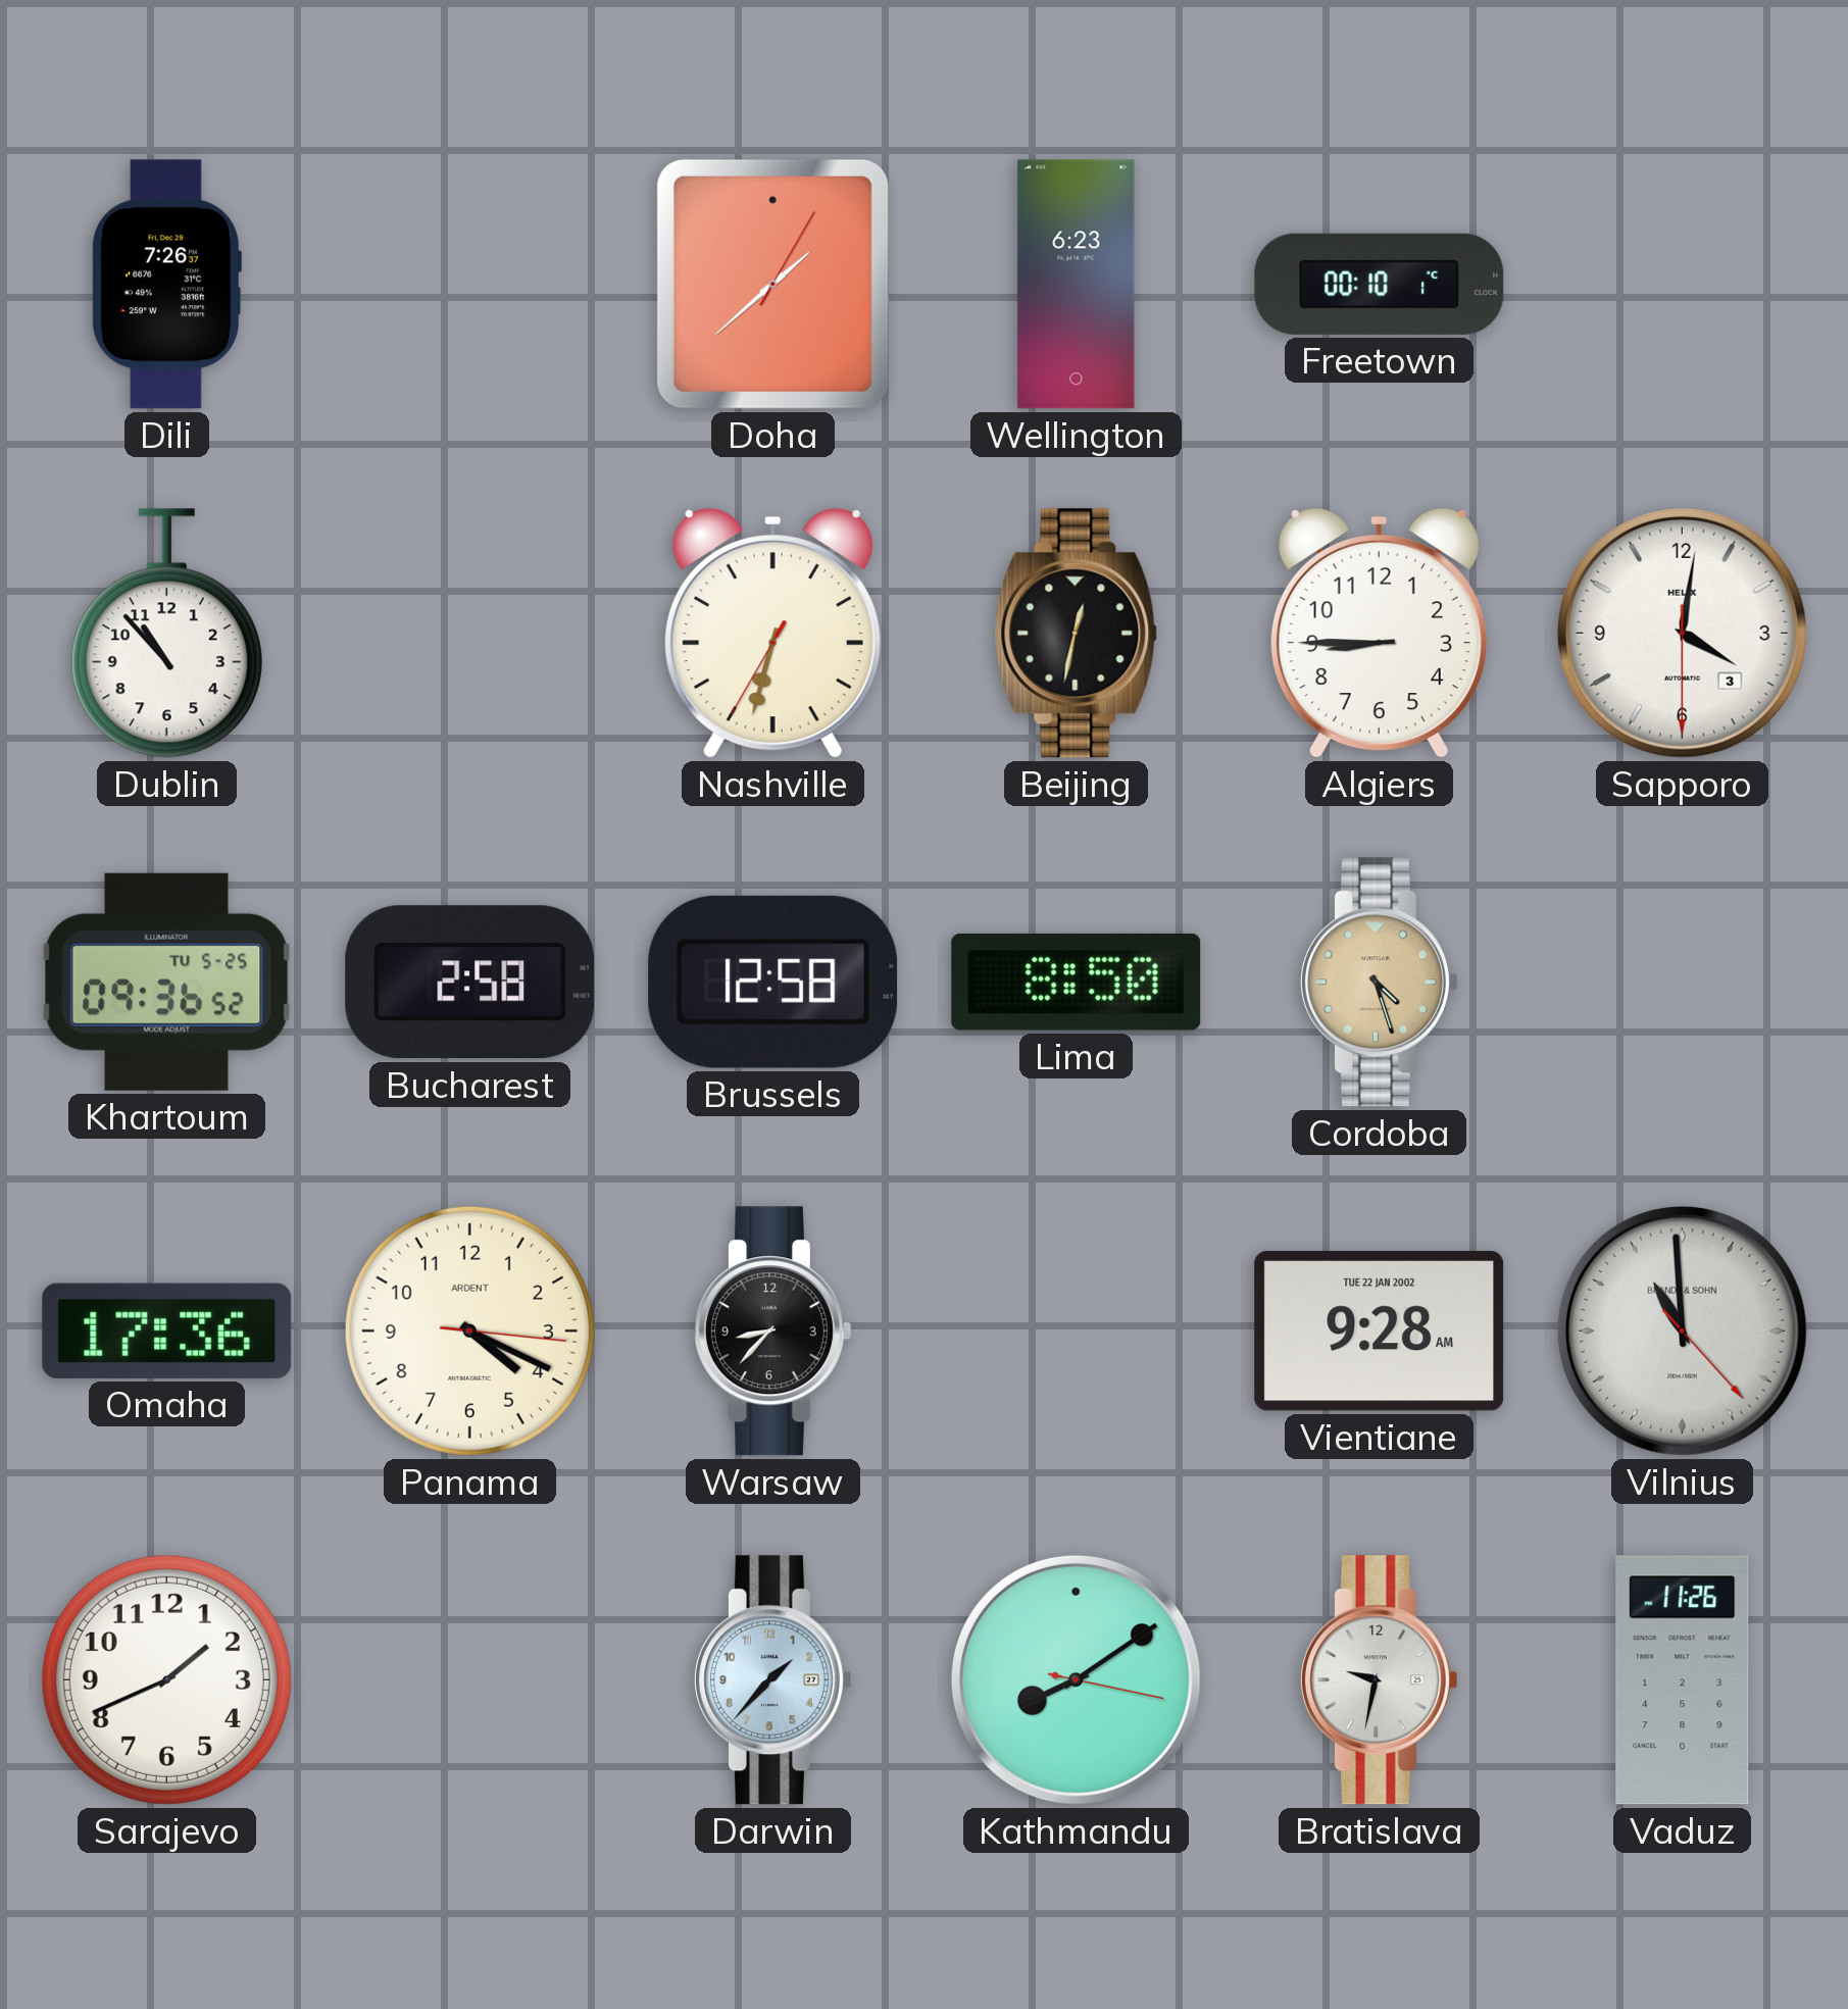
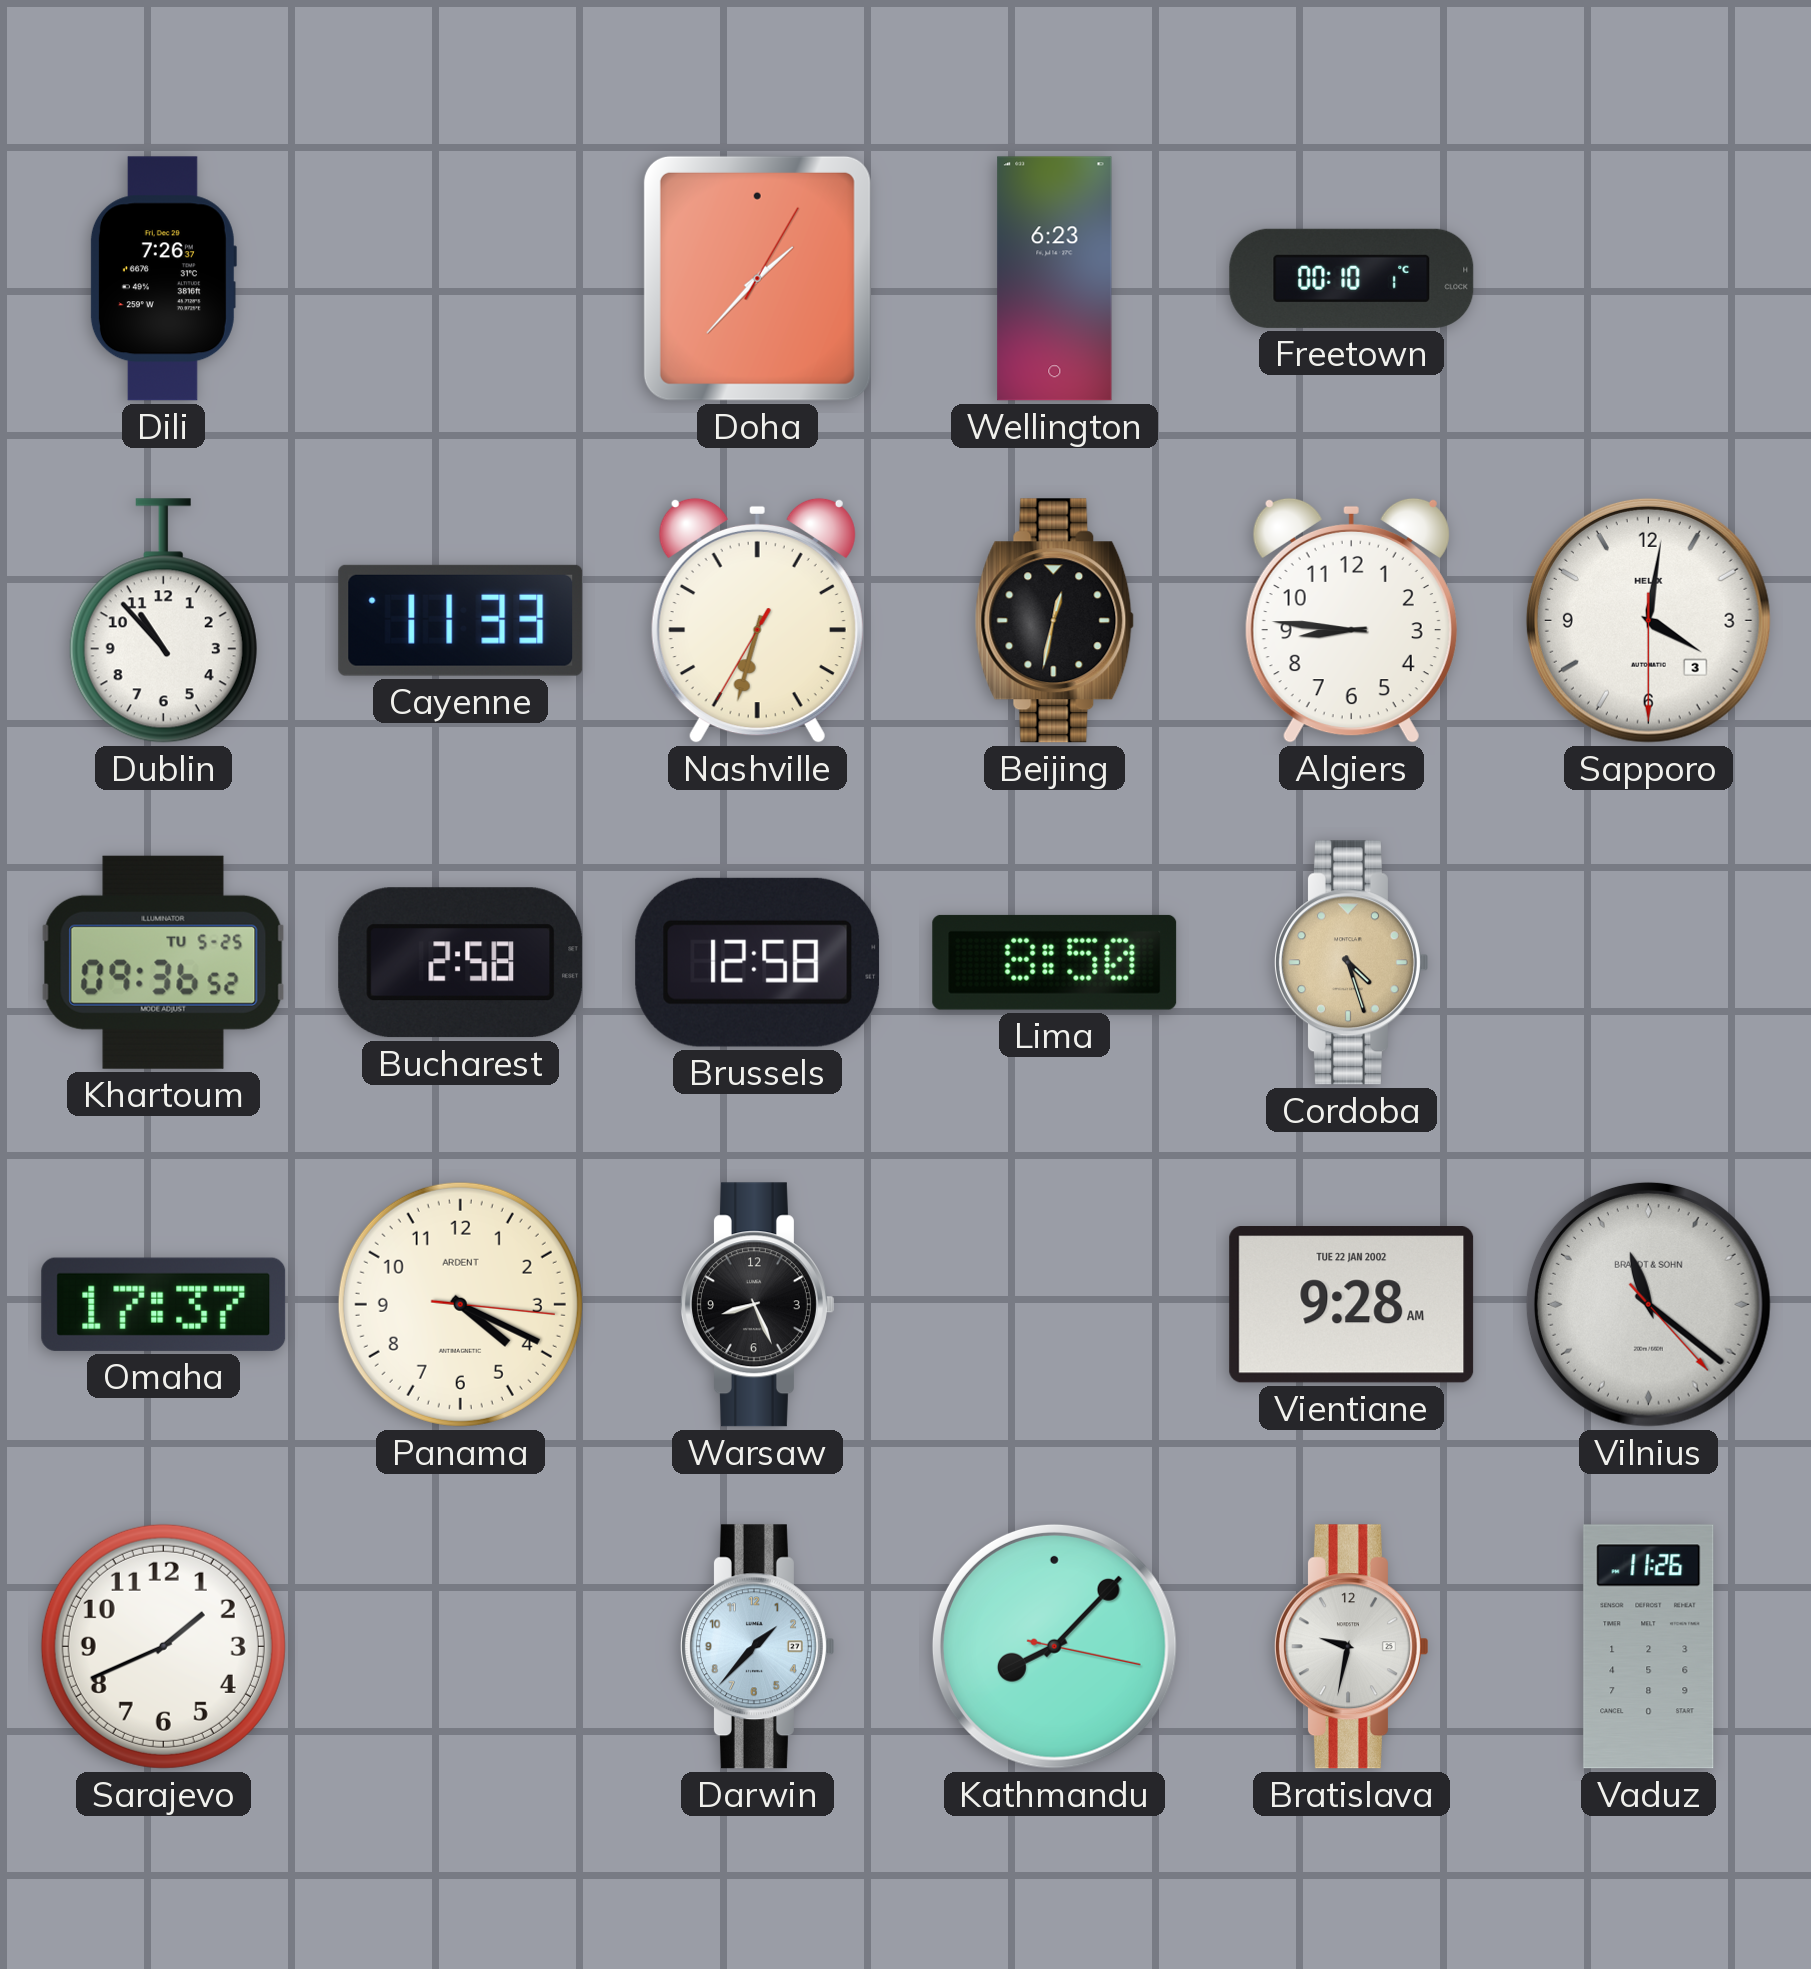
Doha: 1:38 -> 1:37
Cayenne: none -> 11:33
Algiers: 8:45 -> 8:46
Omaha: 17:36 -> 17:37
Warsaw: 8:37 -> 8:26
Vilnius: 10:59 -> 11:21
Kathmandu: 8:09 -> 8:07
